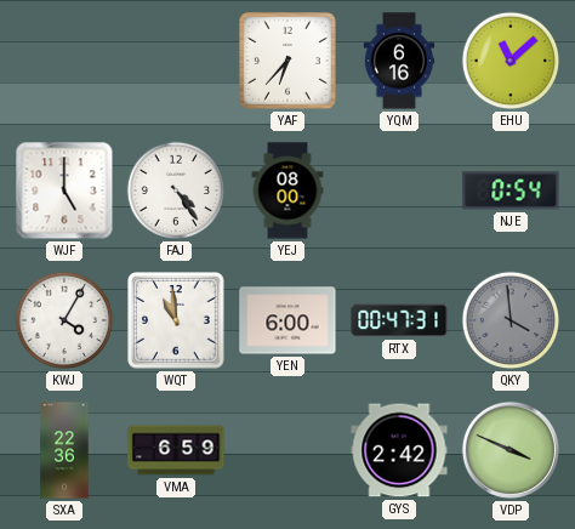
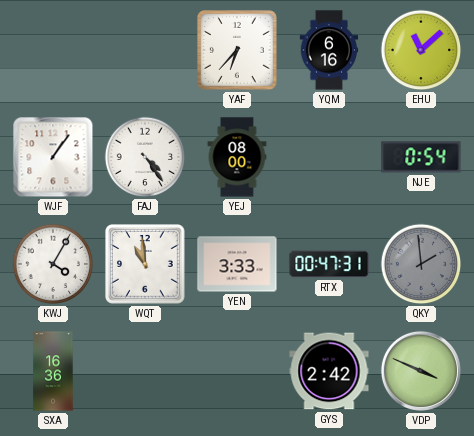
WJF: 5:00 -> 1:06
YEN: 6:00 -> 3:33
QKY: 3:59 -> 1:59
SXA: 22:36 -> 16:36
VMA: 6:59 -> none
